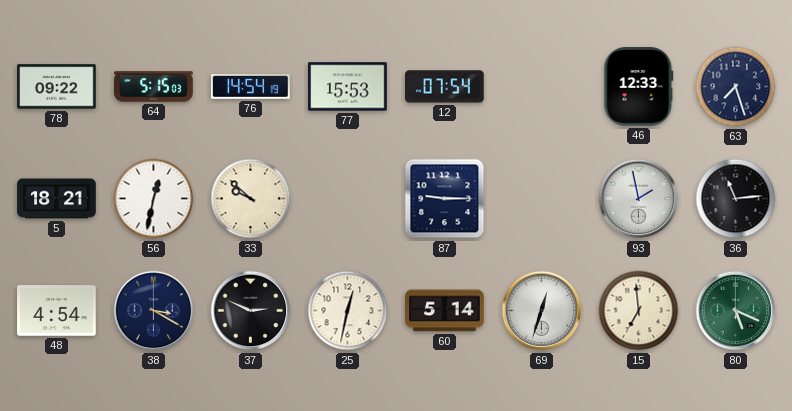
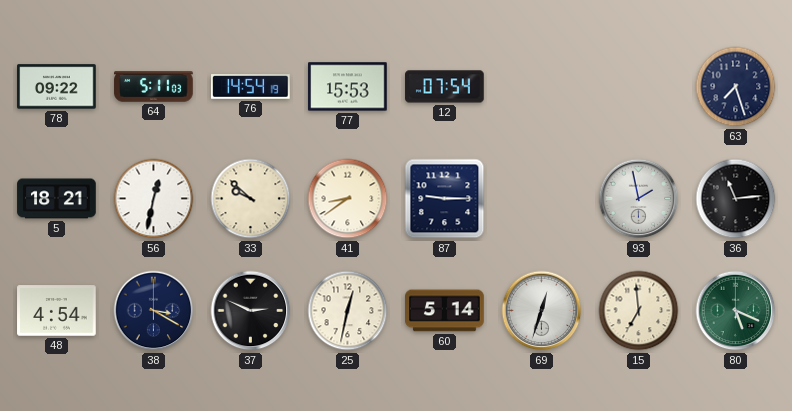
64: 5:15 -> 5:11
46: 12:33 -> none
41: none -> 8:39
